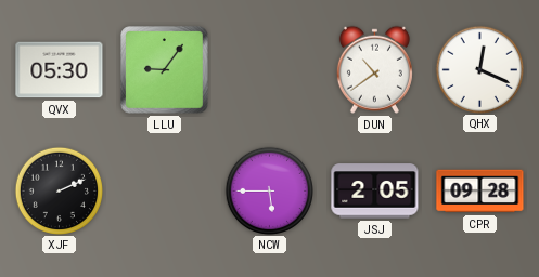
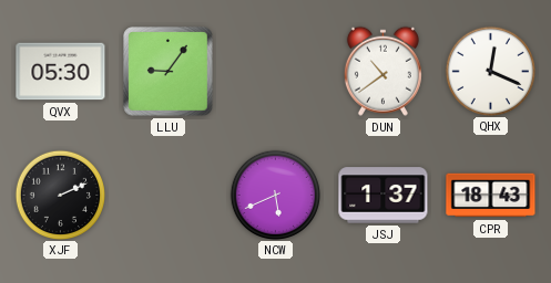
NCW: 5:45 -> 5:41
JSJ: 2:05 -> 1:37
CPR: 09:28 -> 18:43
